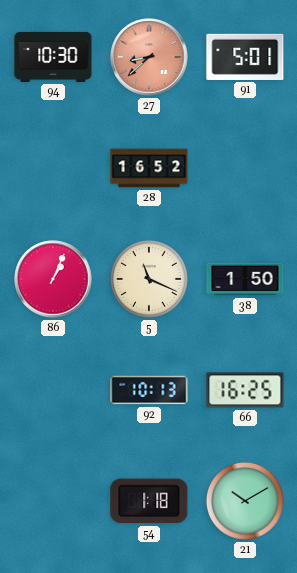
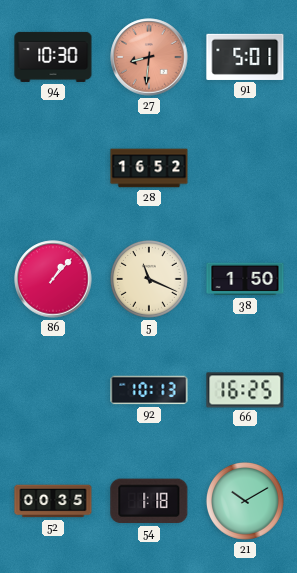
27: 8:38 -> 8:31
86: 1:04 -> 1:07
52: none -> 00:35
